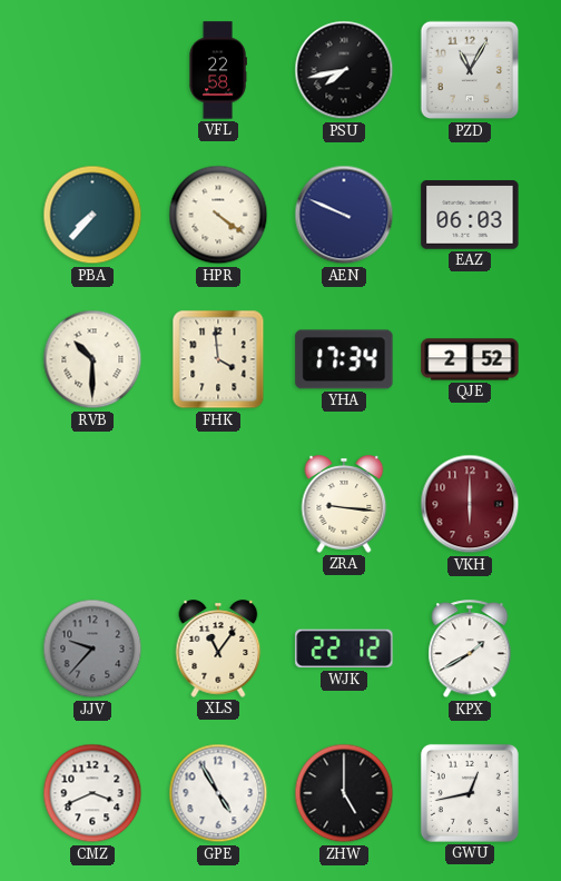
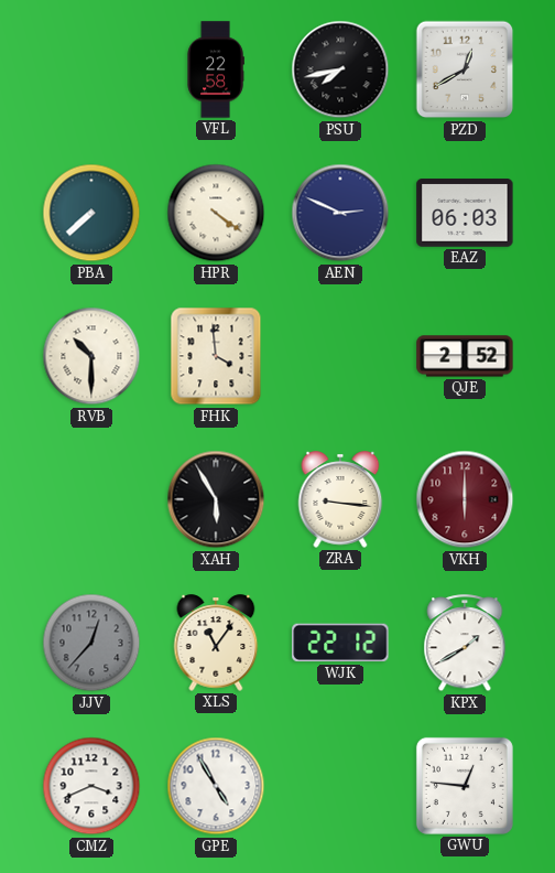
PZD: 11:05 -> 12:40
PBA: 7:37 -> 7:38
AEN: 9:49 -> 2:49
YHA: 17:34 -> none
XAH: none -> 5:55
JJV: 9:37 -> 12:37
ZHW: 5:00 -> none
GWU: 12:43 -> 12:46
